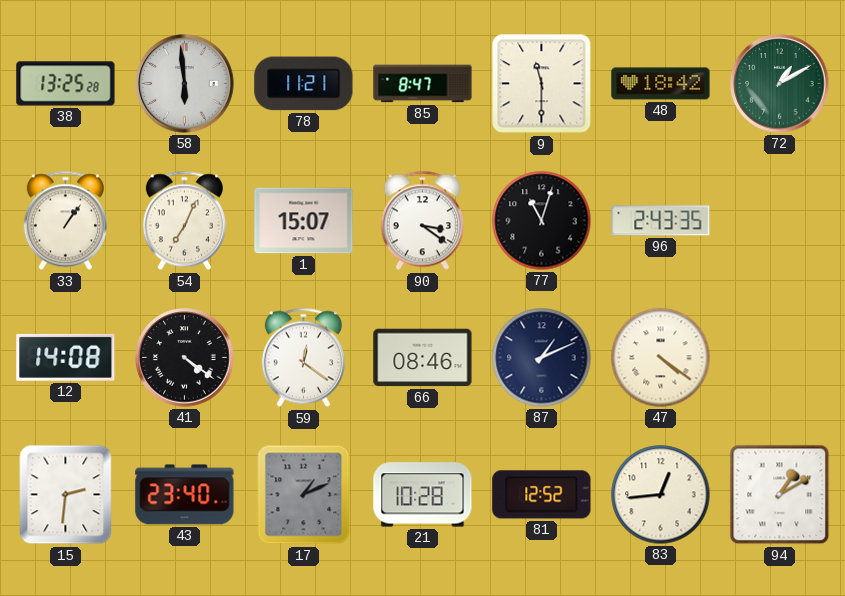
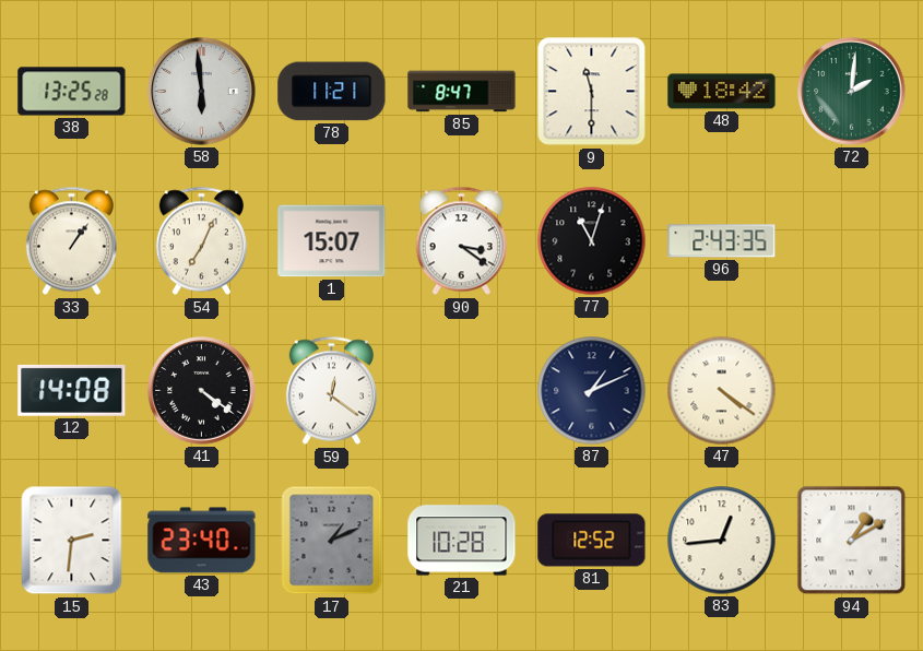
72: 1:10 -> 2:01
66: 08:46 -> none
